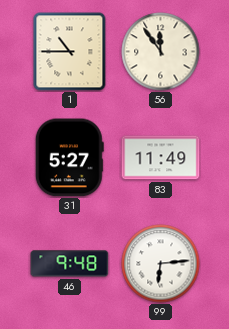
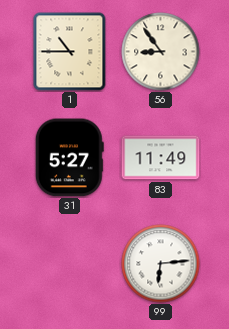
56: 11:54 -> 8:54
46: 9:48 -> none
